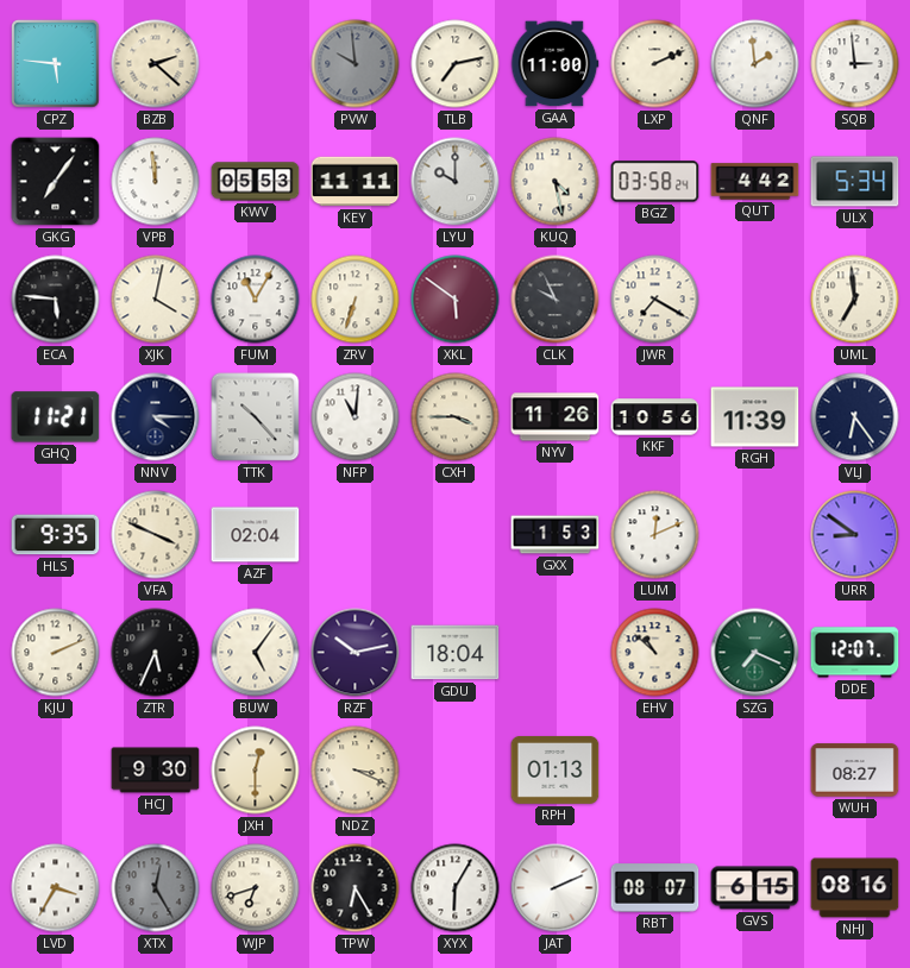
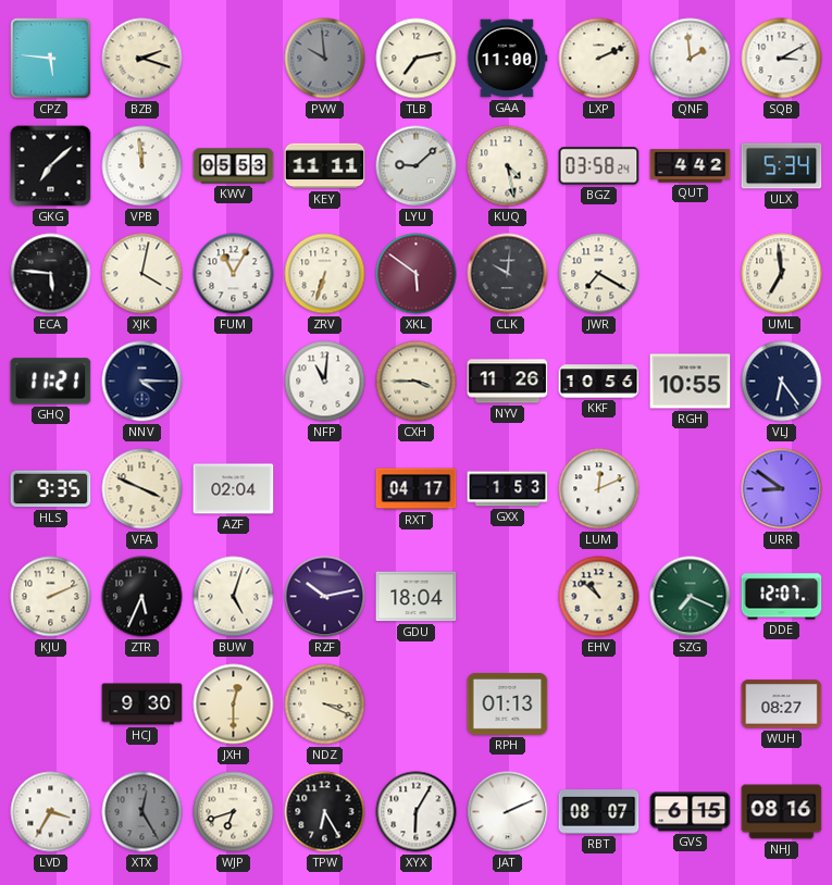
BZB: 2:22 -> 2:18
SQB: 2:59 -> 3:10
GKG: 7:06 -> 7:08
LYU: 10:00 -> 9:08
CLK: 9:56 -> 10:01
TTK: 10:23 -> none
RGH: 11:39 -> 10:55
RXT: none -> 04:17
BUW: 5:06 -> 5:03
